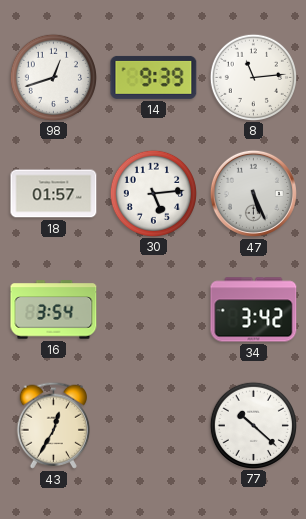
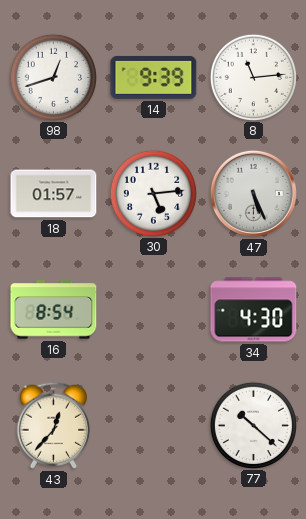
16: 3:54 -> 8:54
34: 3:42 -> 4:30
43: 12:35 -> 12:37
